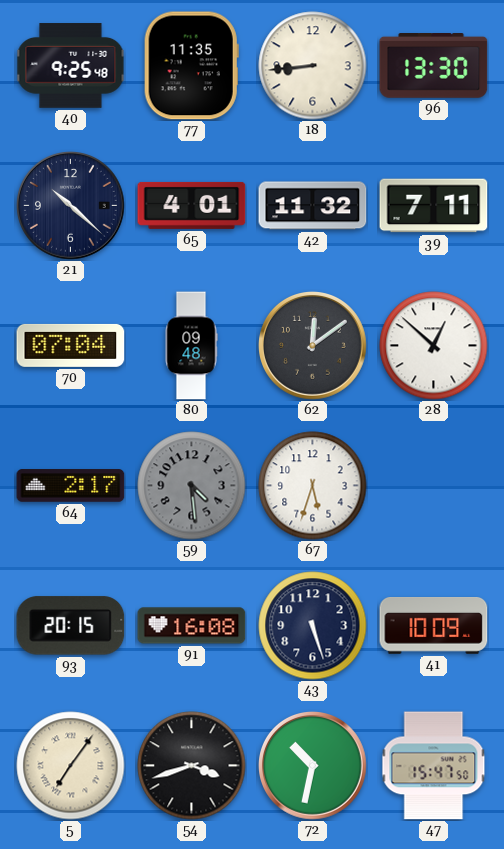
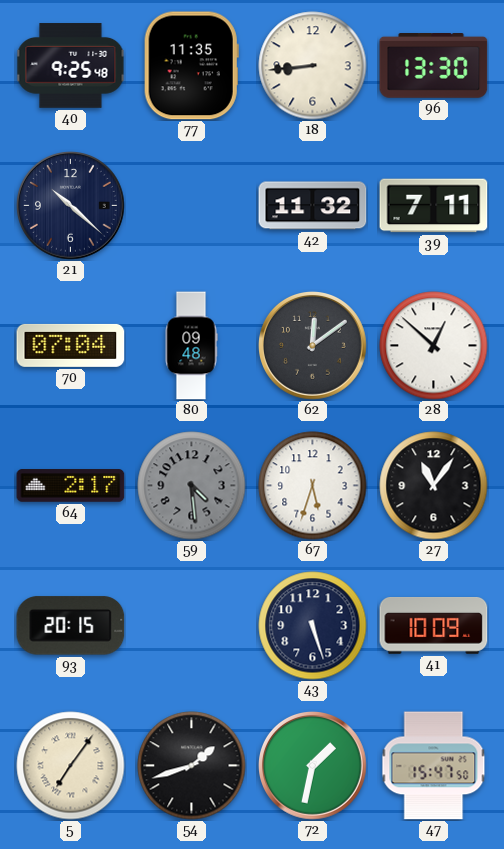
65: 4:01 -> none
27: none -> 11:06
91: 16:08 -> none
54: 3:42 -> 1:42
72: 10:32 -> 1:32
